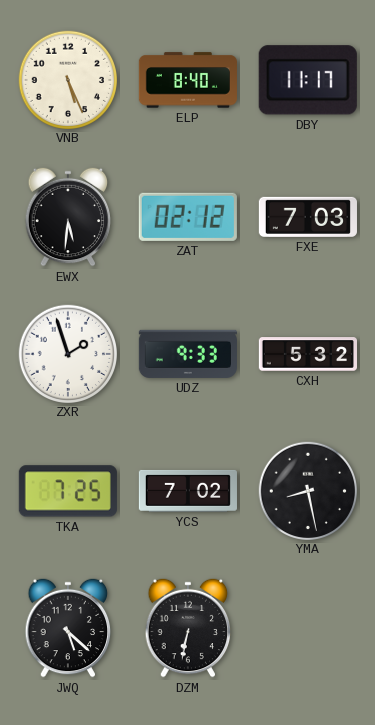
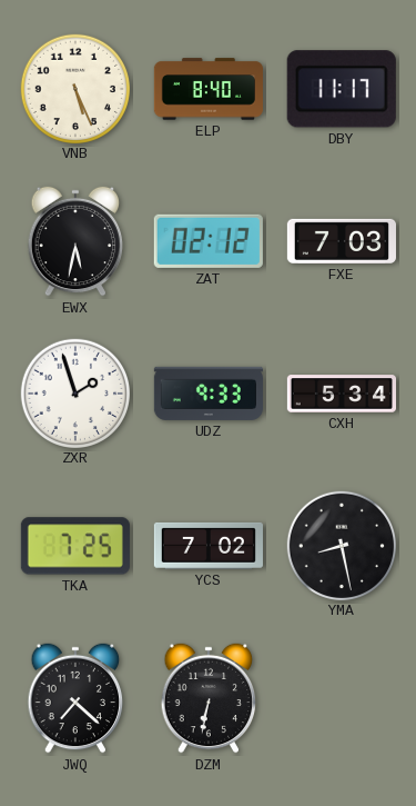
EWX: 5:31 -> 5:32
CXH: 5:32 -> 5:34
JWQ: 5:22 -> 7:22
